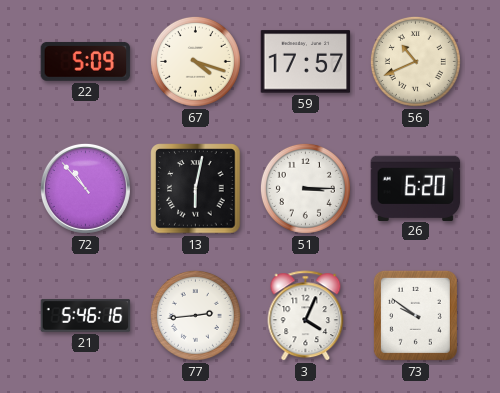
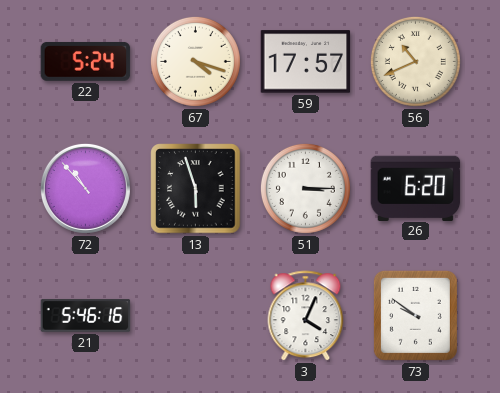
22: 5:09 -> 5:24
13: 6:02 -> 5:57
77: 2:44 -> none
